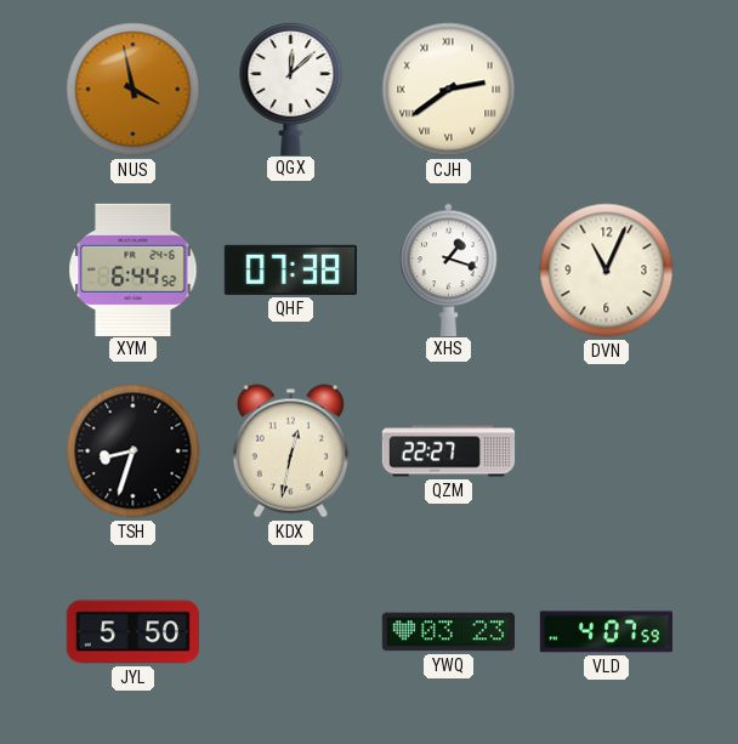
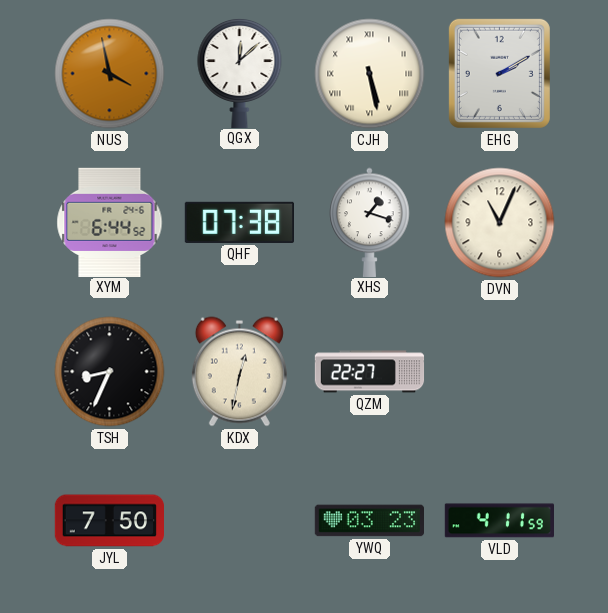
CJH: 2:39 -> 5:28
EHG: none -> 2:10
TSH: 8:33 -> 8:34
JYL: 5:50 -> 7:50
VLD: 4:07 -> 4:11
